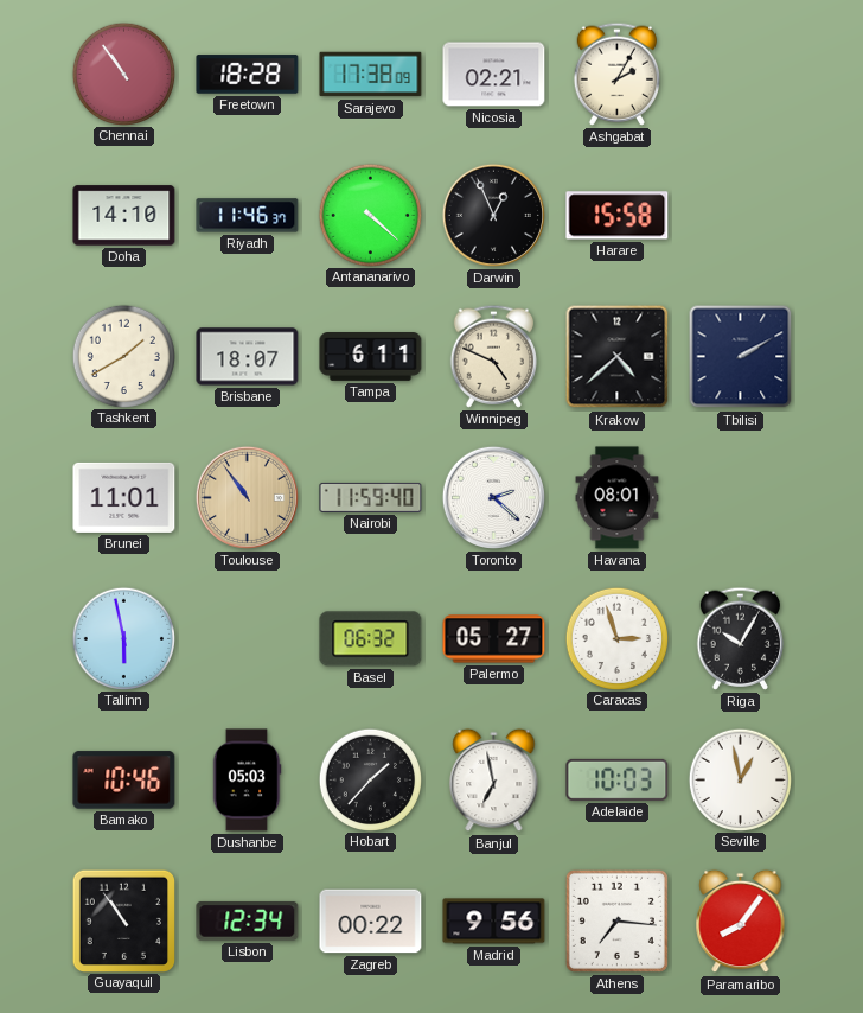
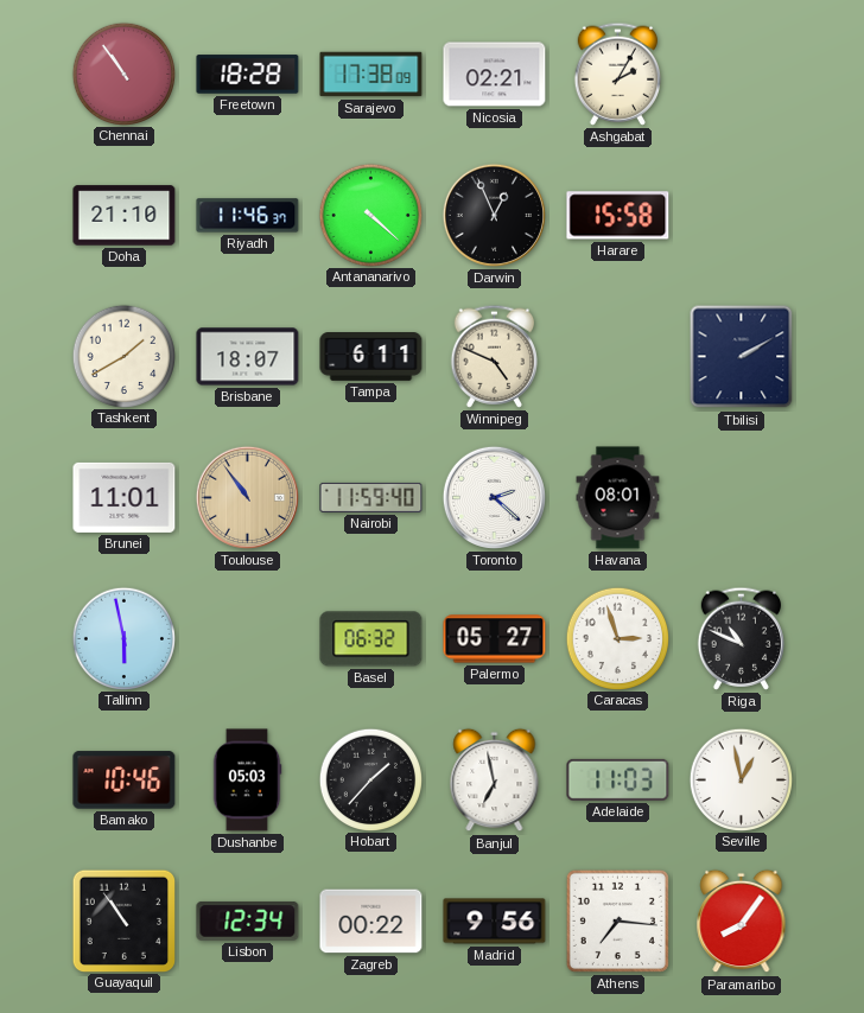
Doha: 14:10 -> 21:10
Krakow: 4:38 -> none
Riga: 10:05 -> 10:49
Adelaide: 10:03 -> 11:03
